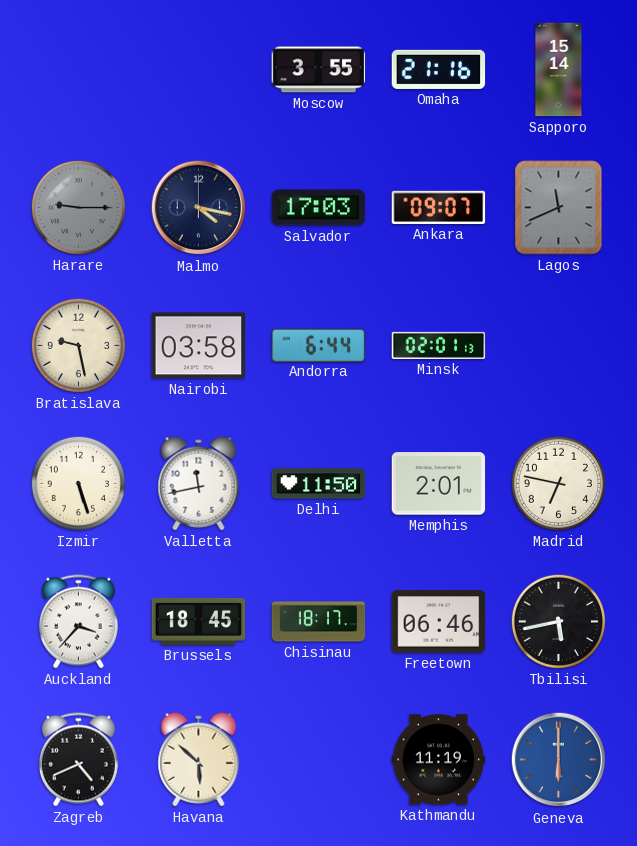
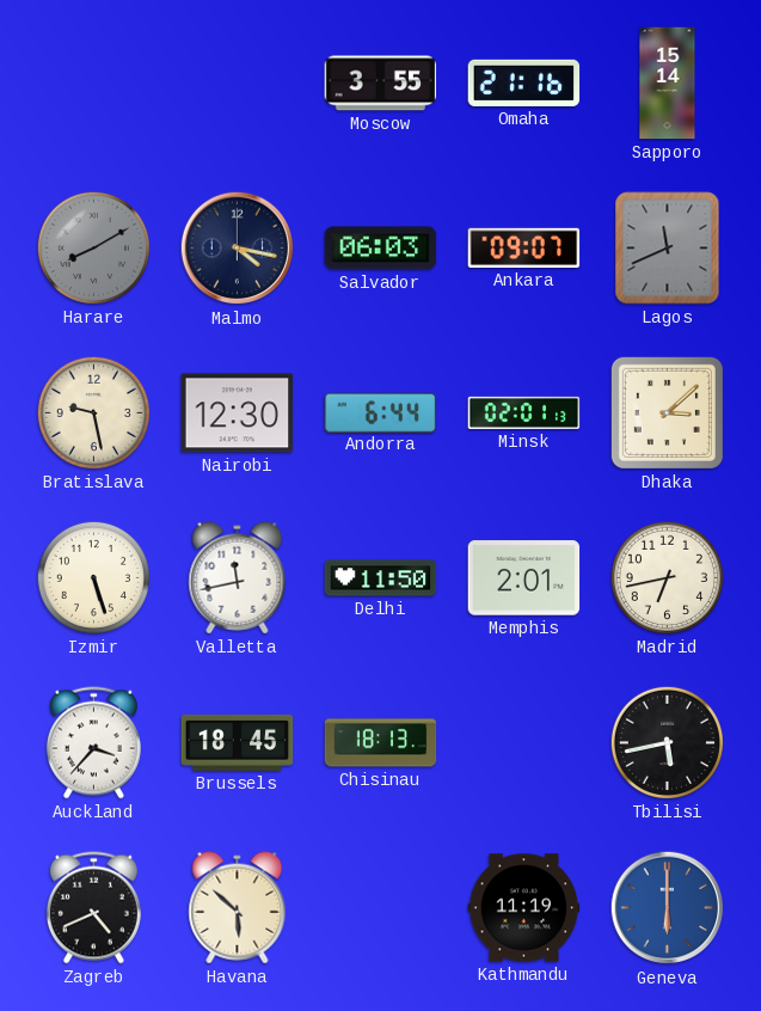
Harare: 9:15 -> 8:10
Salvador: 17:03 -> 06:03
Nairobi: 03:58 -> 12:30
Dhaka: none -> 3:08
Madrid: 6:47 -> 6:43
Chisinau: 18:17 -> 18:13
Freetown: 06:46 -> none
